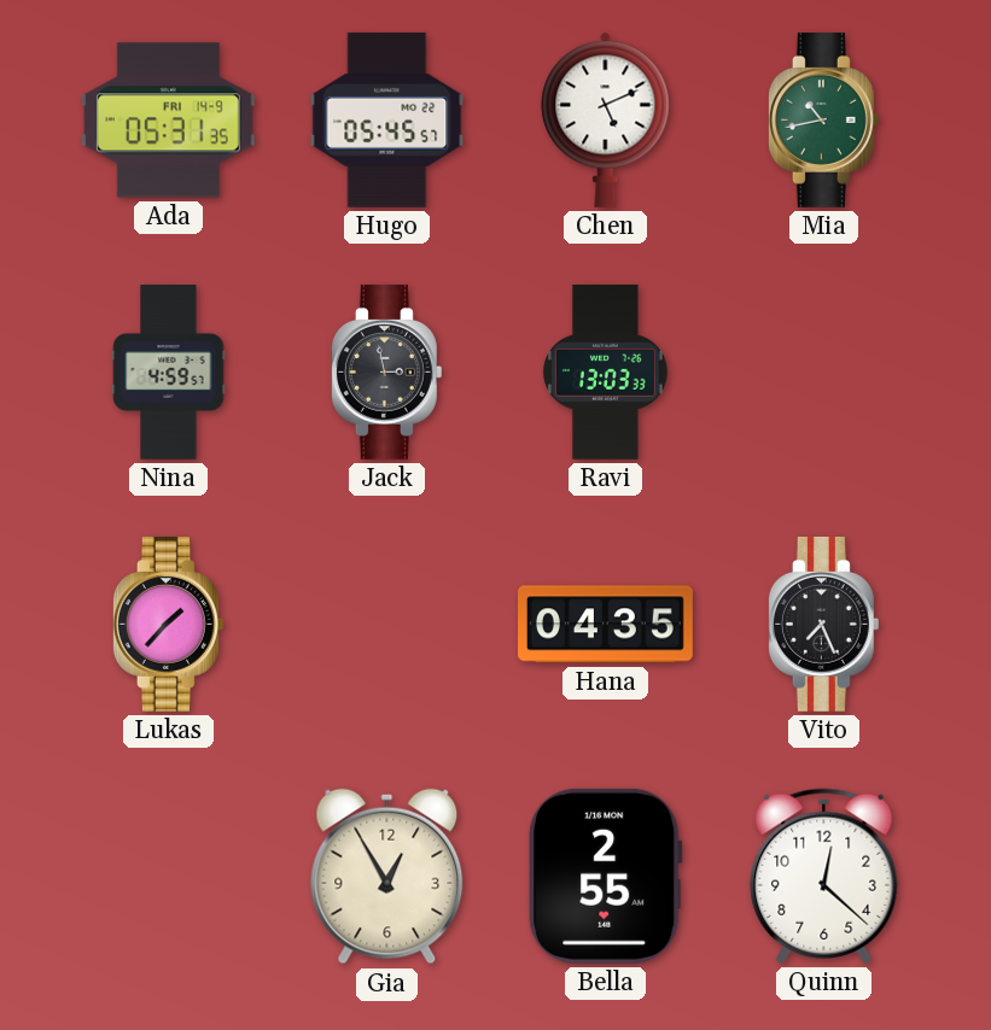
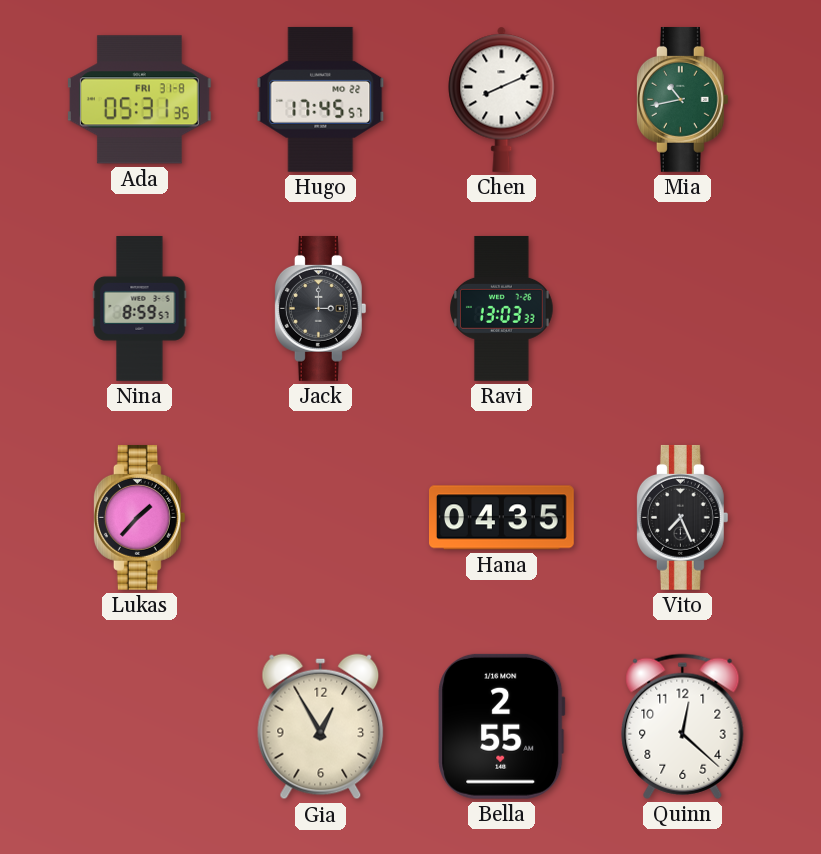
Ada date: FRI 14-9 -> FRI 31-8
Hugo: 05:45 -> 17:45
Chen: 5:11 -> 8:11
Nina: 4:59 -> 8:59
Jack: 2:58 -> 3:00
